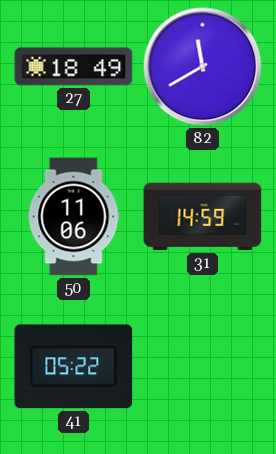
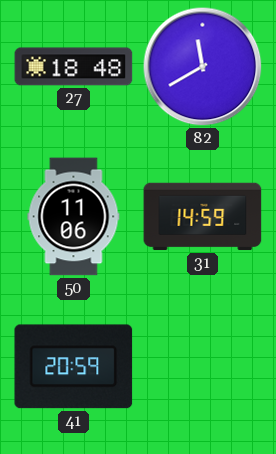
27: 18:49 -> 18:48
41: 05:22 -> 20:59
